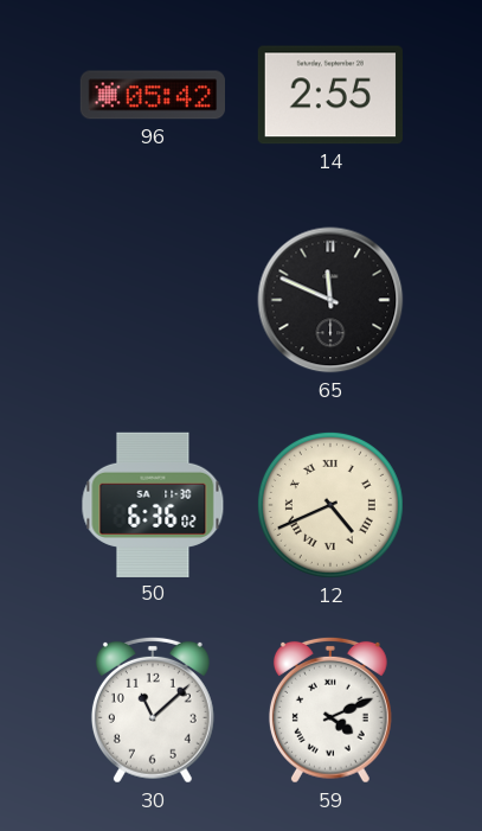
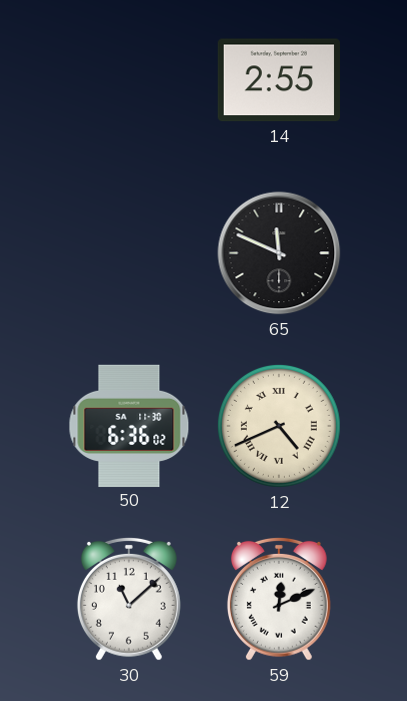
96: 05:42 -> none
59: 4:11 -> 12:11
